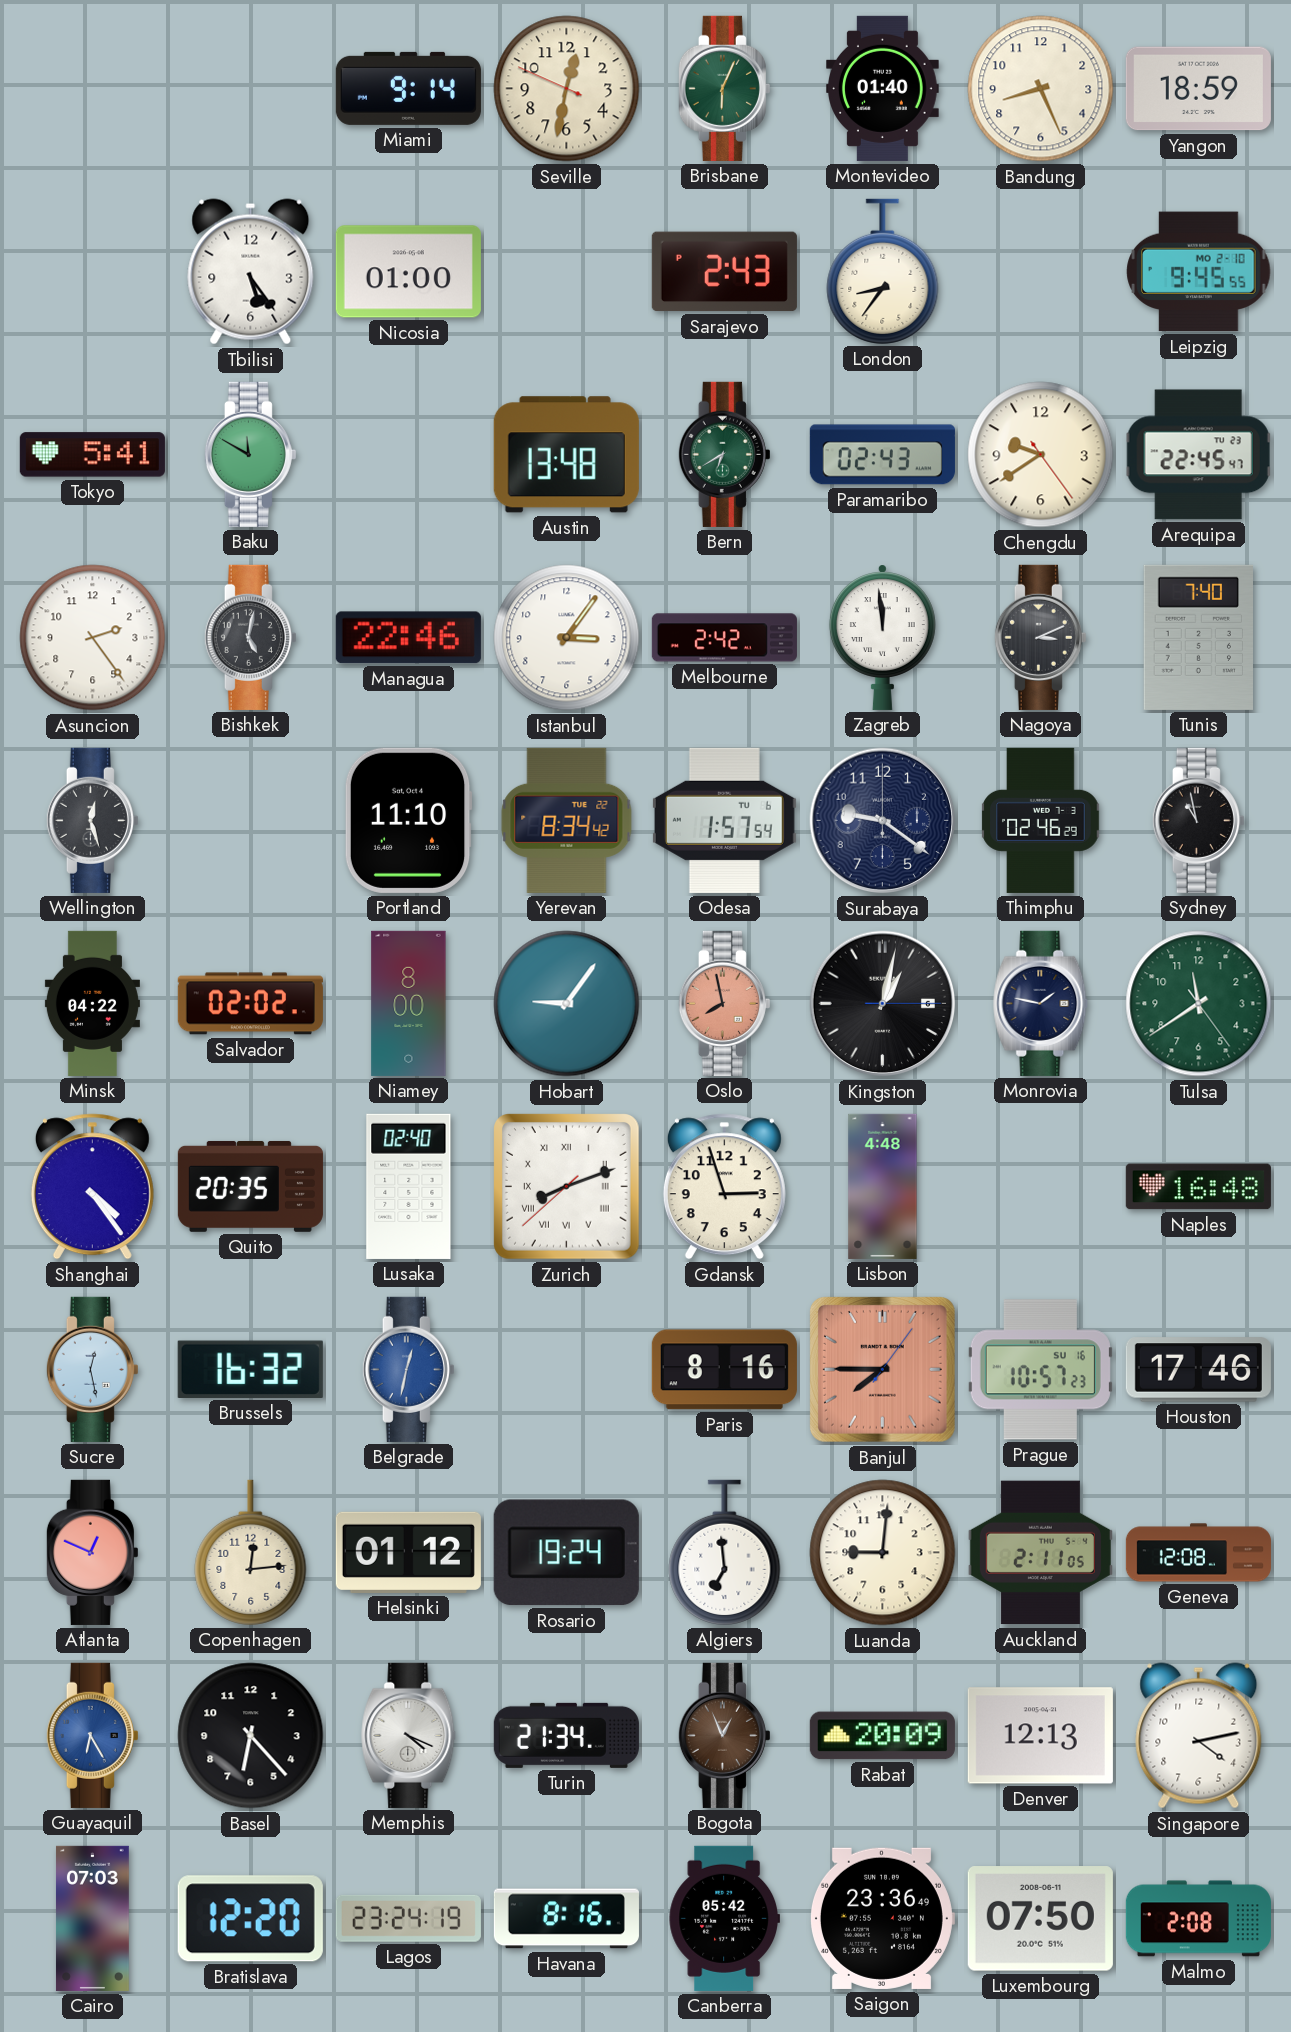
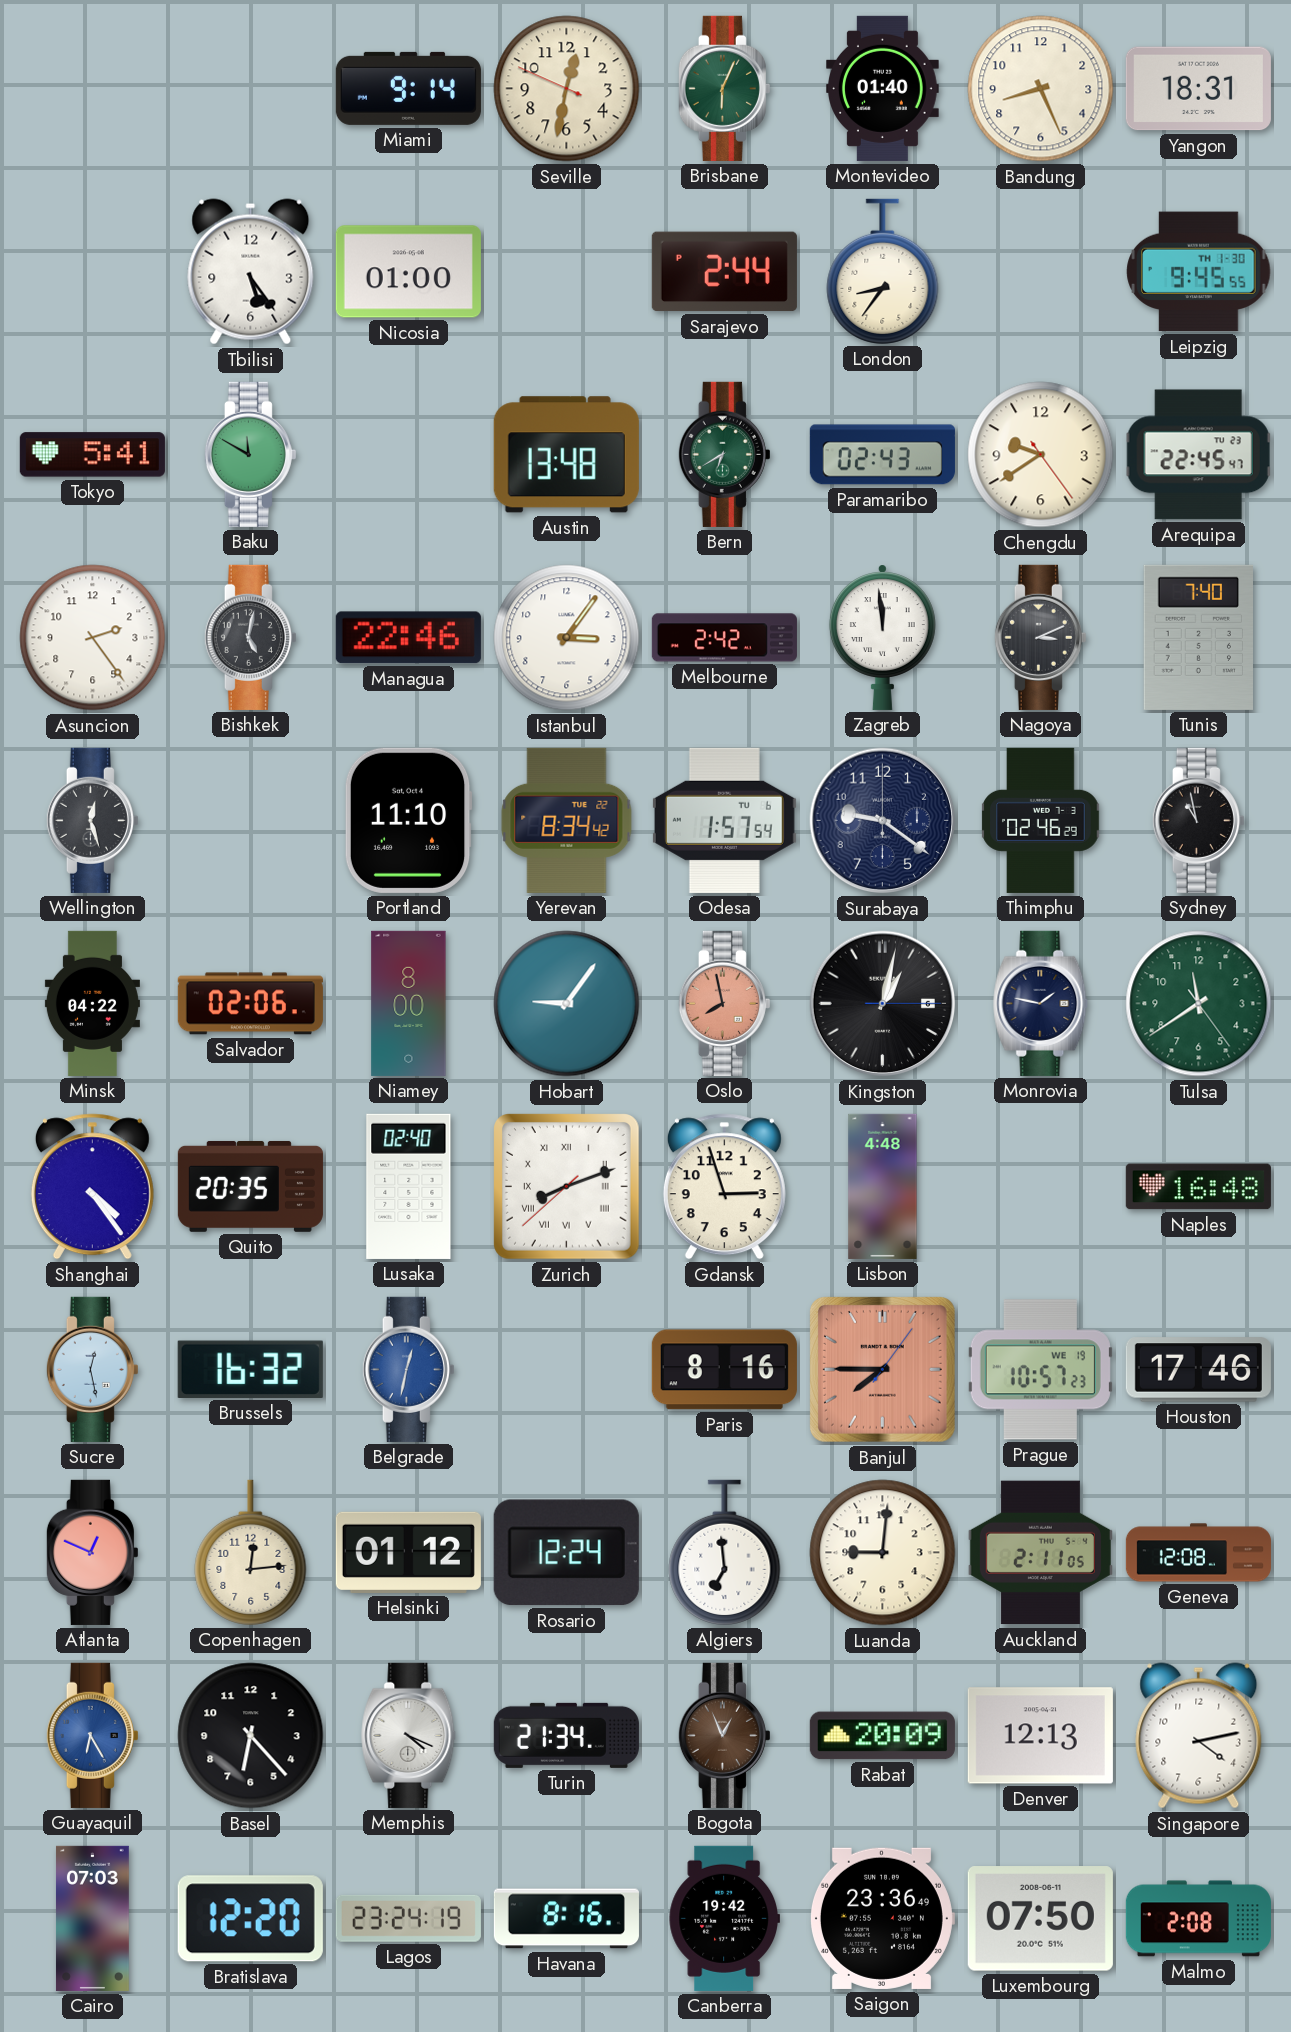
Yangon: 18:59 -> 18:31
Sarajevo: 2:43 -> 2:44
Leipzig date: MO 2-10 -> TH 1-30
Salvador: 02:02 -> 02:06
Prague date: SU 16 -> WE 19
Rosario: 19:24 -> 12:24
Canberra: 05:42 -> 19:42
